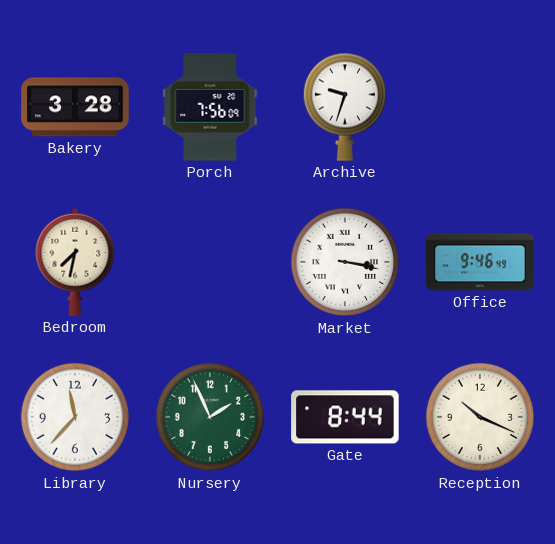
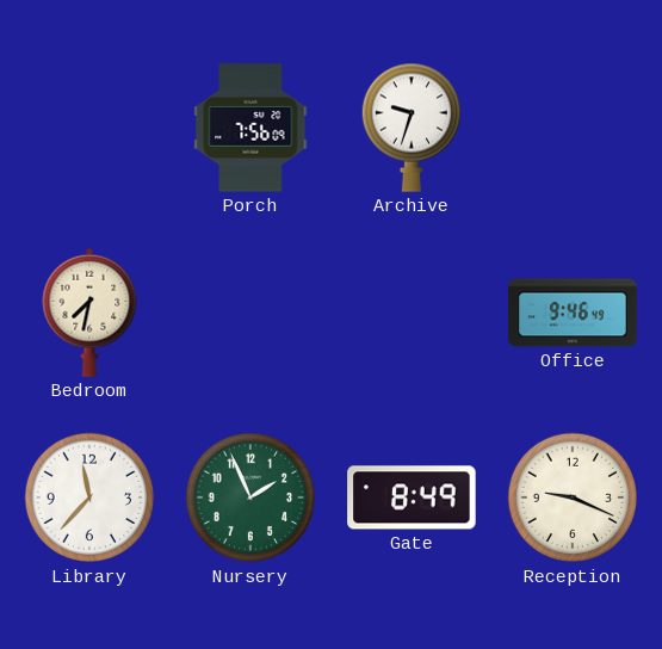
Bakery: 3:28 -> none
Market: 3:17 -> none
Gate: 8:44 -> 8:49
Reception: 10:19 -> 9:19
